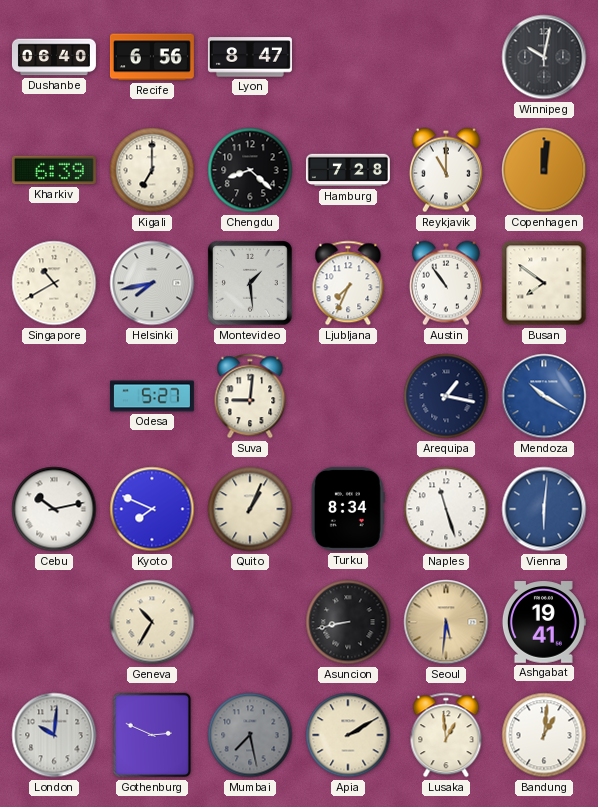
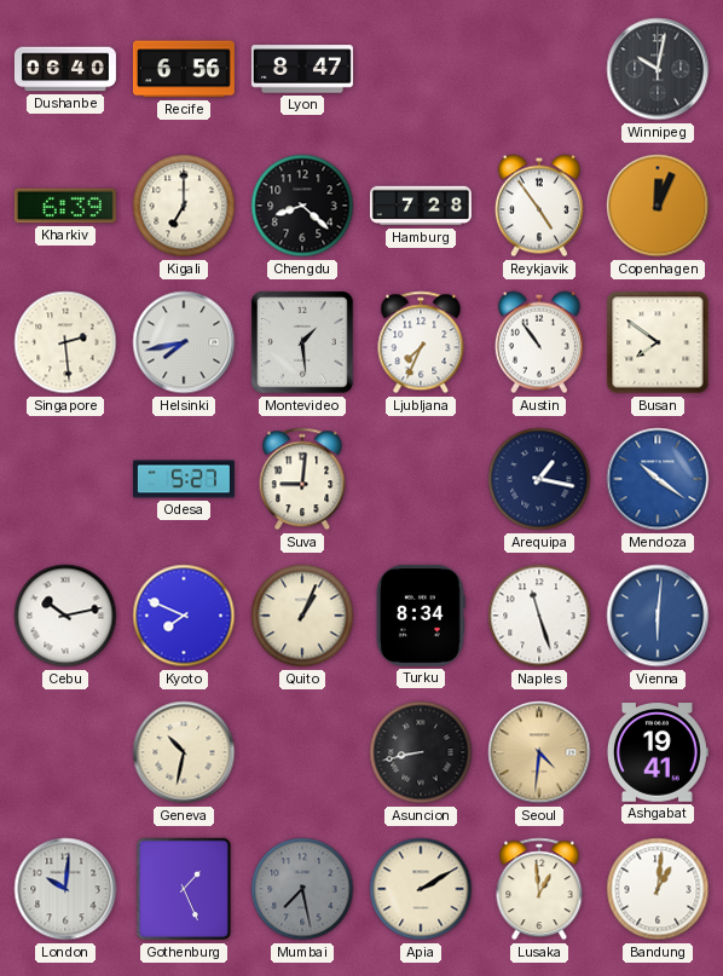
Reykjavik: 11:00 -> 4:54
Copenhagen: 12:01 -> 12:04
Singapore: 10:40 -> 2:29
Mendoza: 10:20 -> 10:21
Geneva: 10:35 -> 10:32
Seoul: 5:31 -> 4:31
Gothenburg: 2:49 -> 1:26
